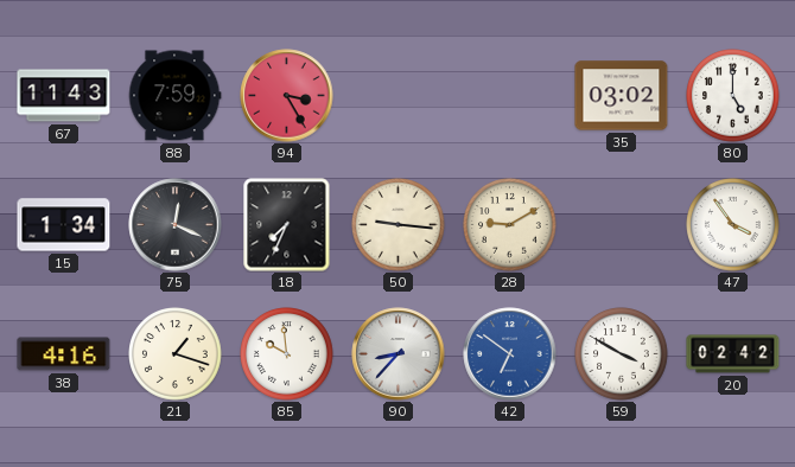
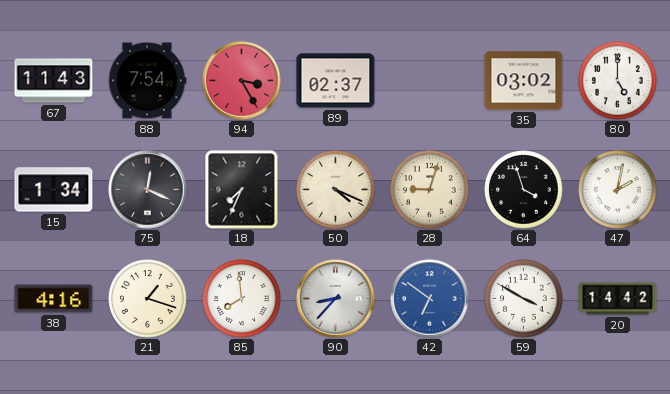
88: 7:59 -> 7:54
89: none -> 02:37
50: 9:16 -> 4:19
28: 9:10 -> 9:03
64: none -> 3:57
47: 3:54 -> 2:02
85: 9:59 -> 7:59
20: 02:42 -> 14:42
